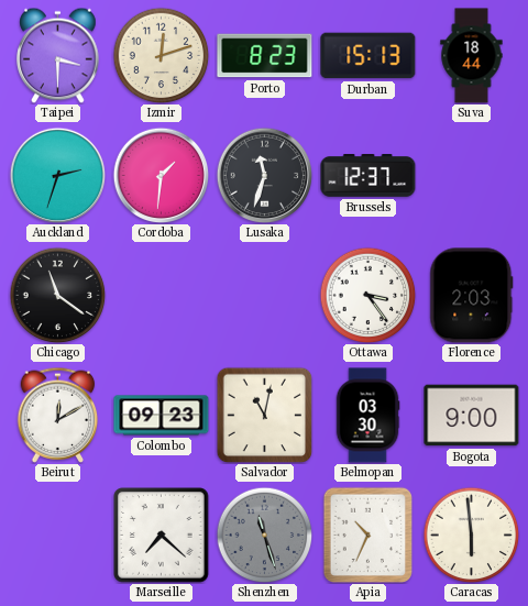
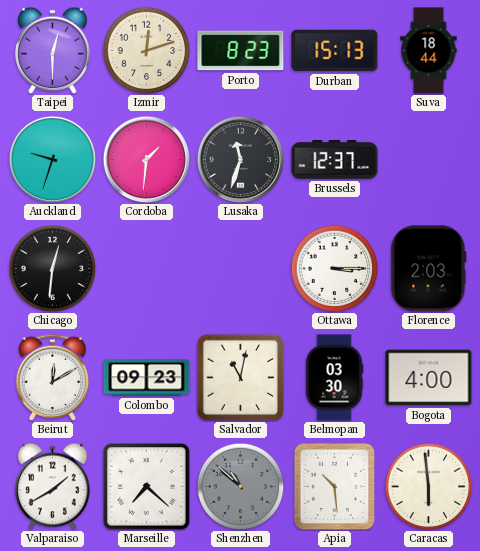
Taipei: 3:30 -> 12:30
Auckland: 2:33 -> 9:33
Chicago: 11:21 -> 12:31
Ottawa: 3:24 -> 3:15
Bogota: 9:00 -> 4:00
Valparaiso: none -> 1:40
Shenzhen: 11:27 -> 10:52
Apia: 10:34 -> 10:29
